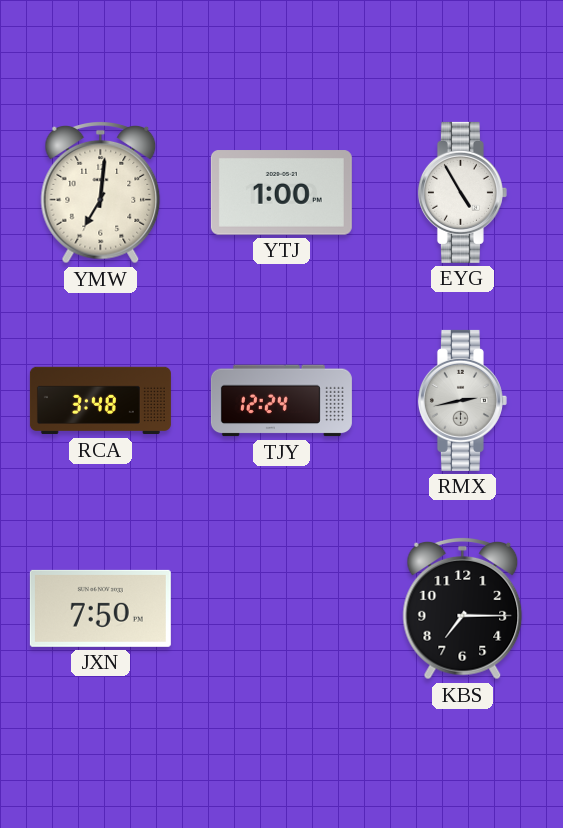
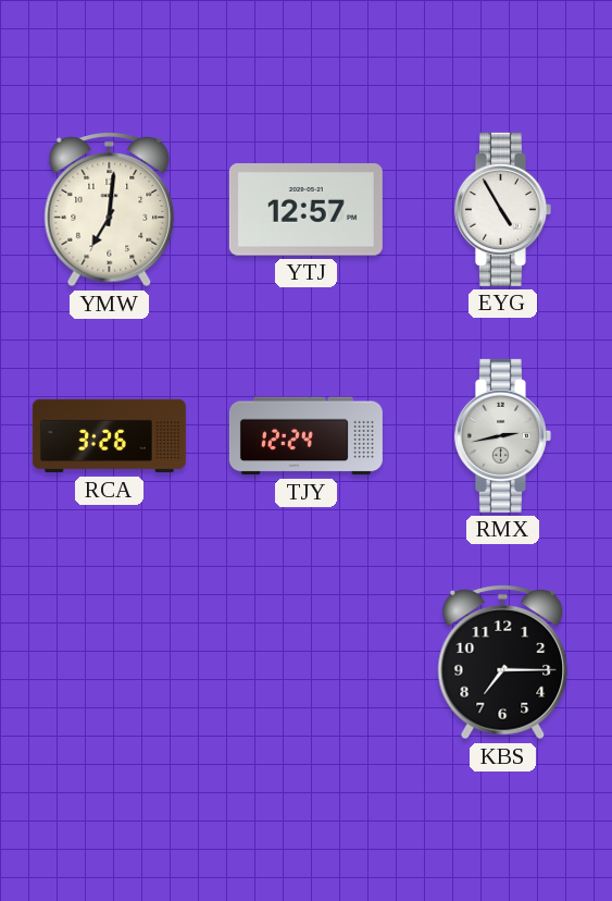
YTJ: 1:00 -> 12:57
RCA: 3:48 -> 3:26
JXN: 7:50 -> none
